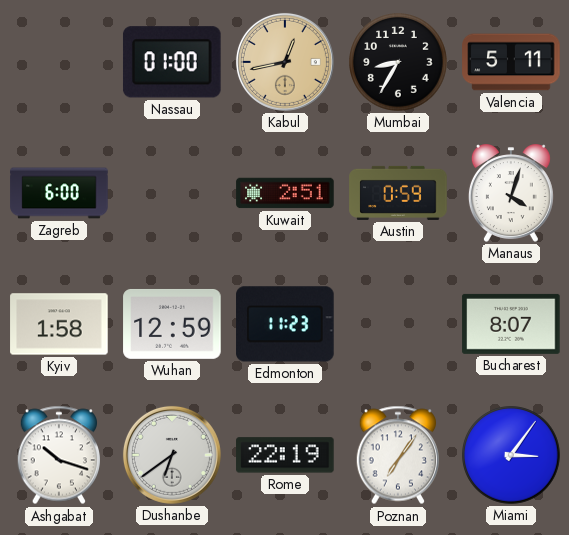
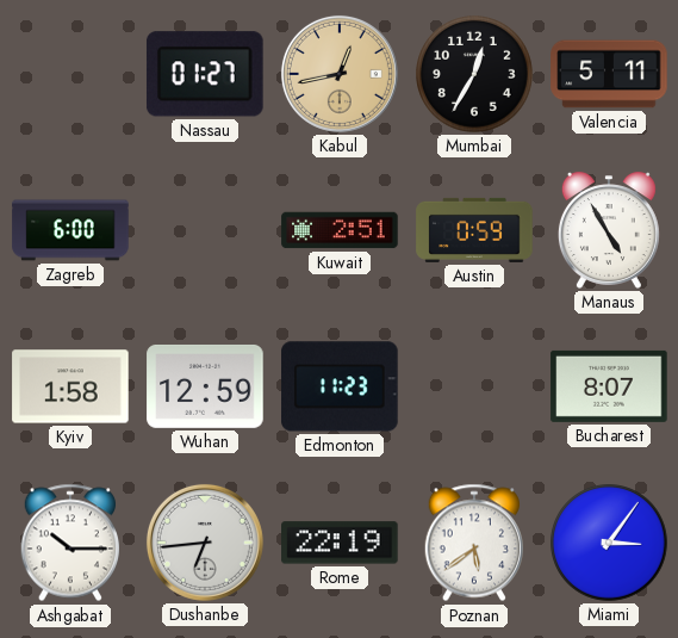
Nassau: 01:00 -> 01:27
Mumbai: 8:35 -> 12:35
Manaus: 4:03 -> 4:55
Ashgabat: 10:18 -> 10:15
Dushanbe: 6:39 -> 6:44
Poznan: 7:06 -> 5:39
